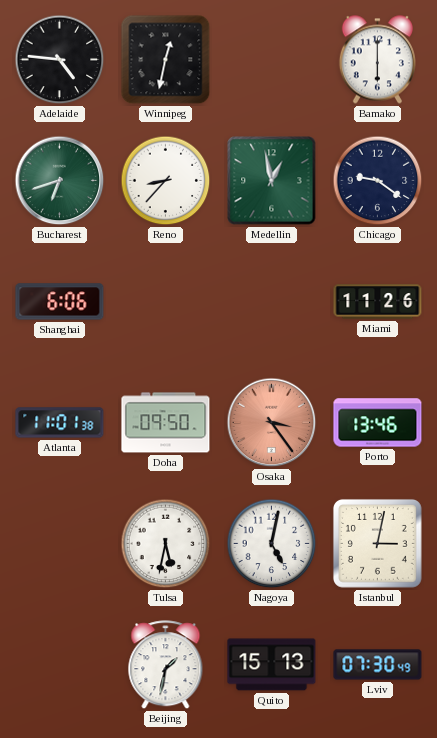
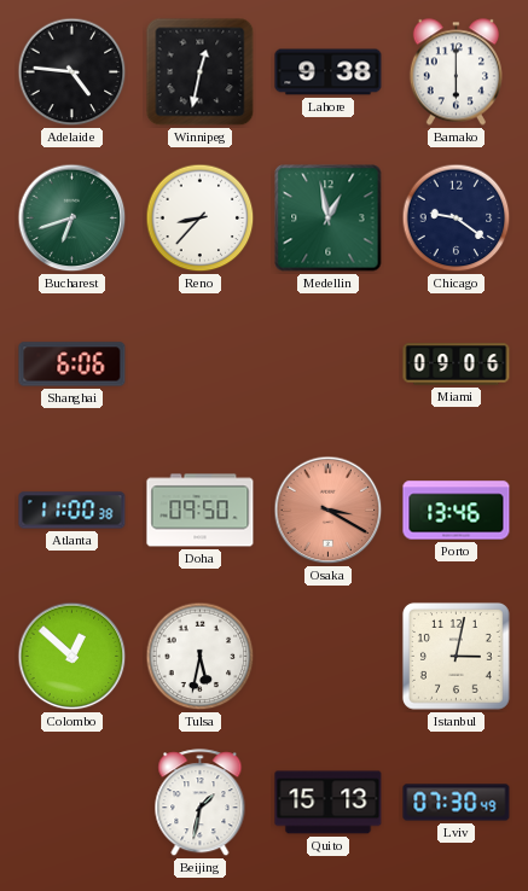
Lahore: none -> 9:38
Miami: 11:26 -> 09:06
Atlanta: 11:01 -> 11:00
Osaka: 3:24 -> 3:20
Colombo: none -> 12:52
Nagoya: 5:02 -> none
